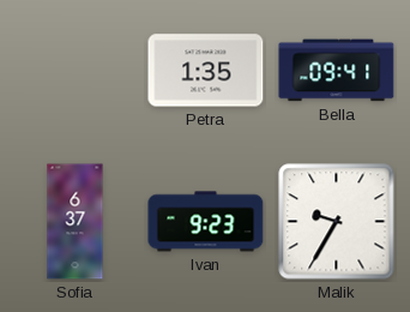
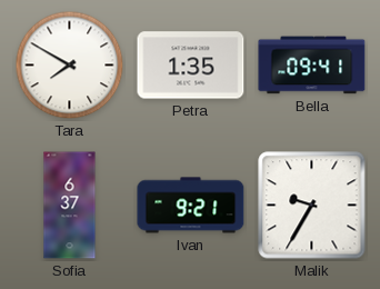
Tara: none -> 7:50
Ivan: 9:23 -> 9:21
